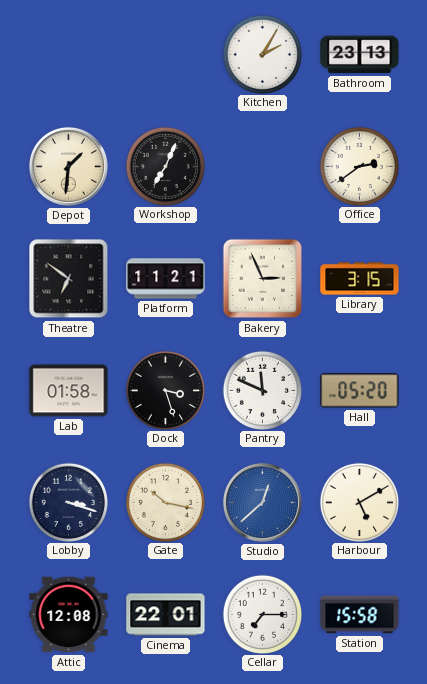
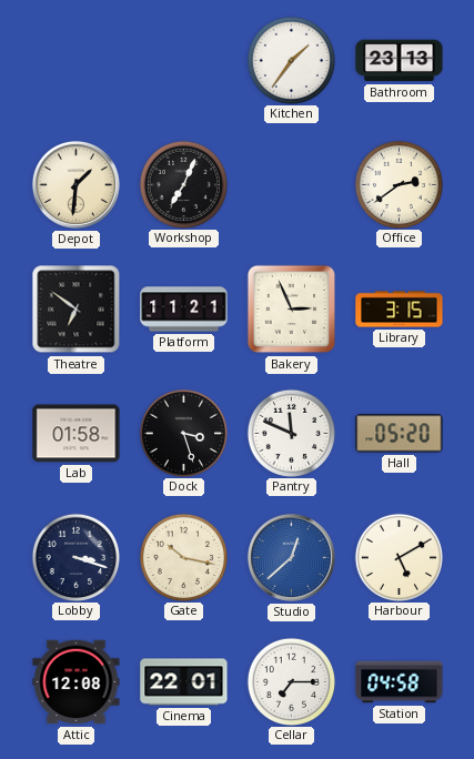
Kitchen: 2:05 -> 1:36
Station: 15:58 -> 04:58
